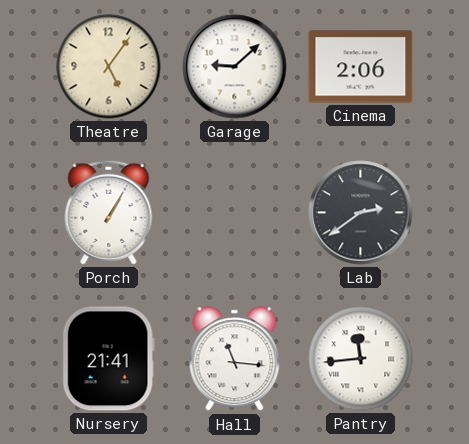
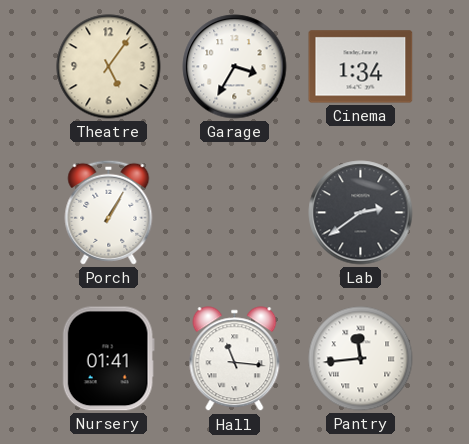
Garage: 9:08 -> 3:35
Cinema: 2:06 -> 1:34
Nursery: 21:41 -> 01:41
